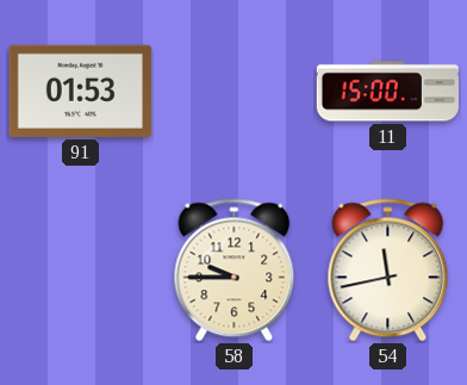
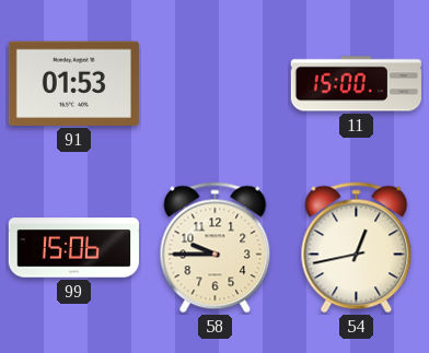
99: none -> 15:06
54: 11:43 -> 12:43
